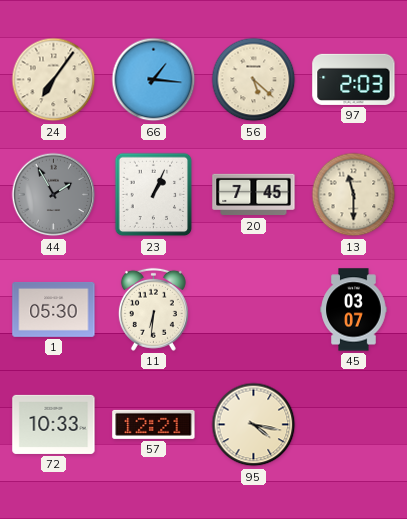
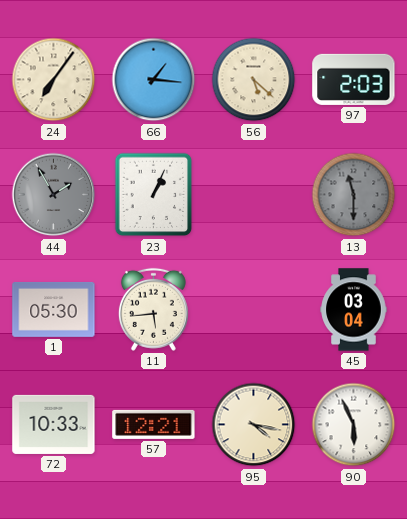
20: 7:45 -> none
13 dial: cream -> grey
11: 6:31 -> 5:44
45: 03:07 -> 03:04
90: none -> 5:56
